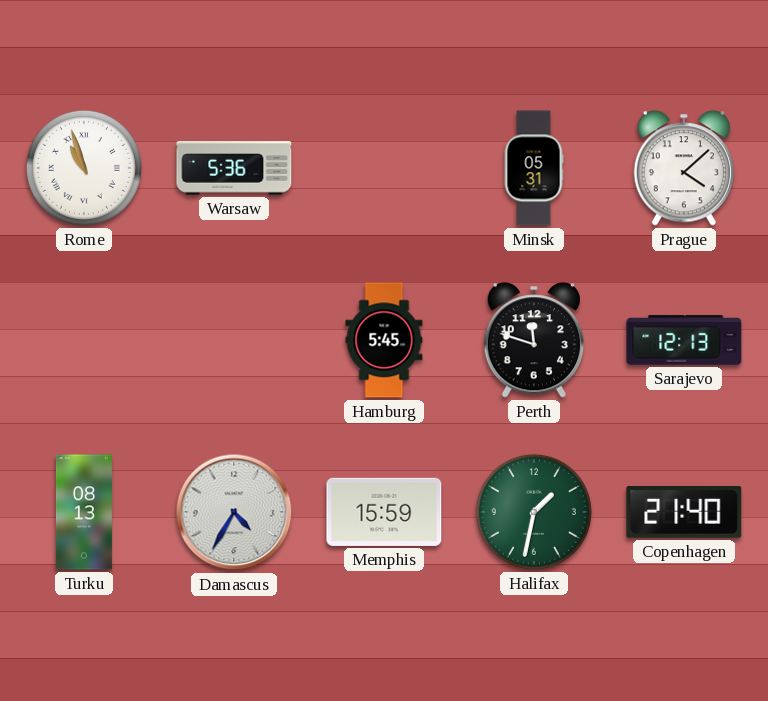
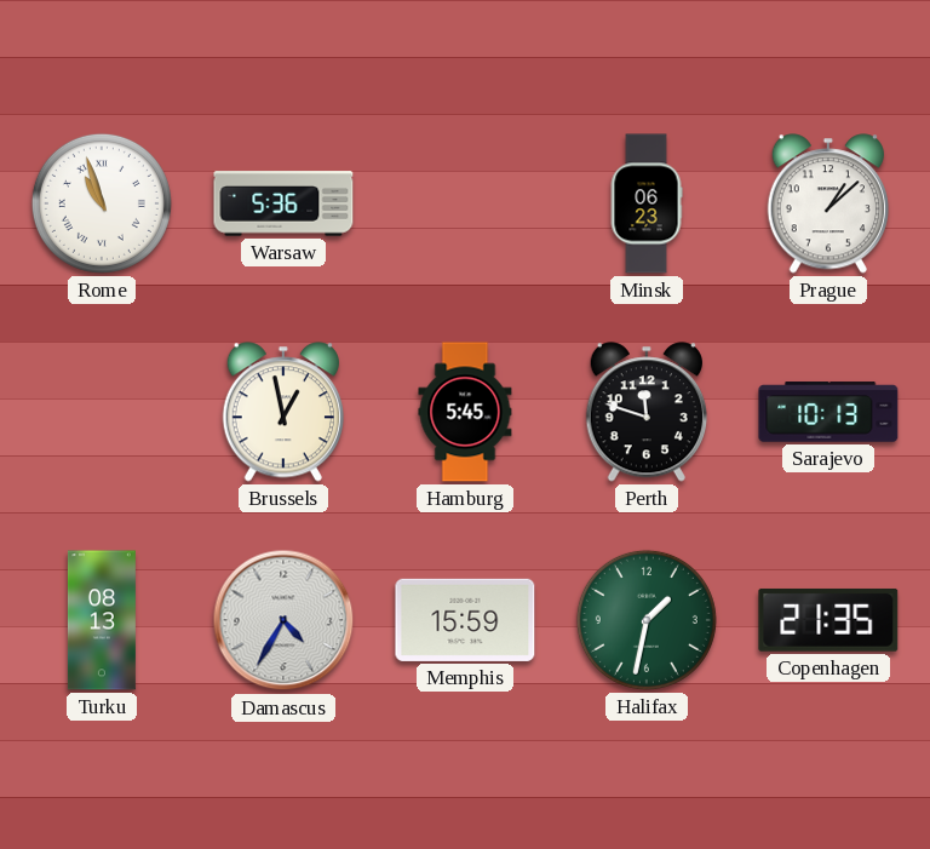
Minsk: 05:31 -> 06:23
Prague: 4:08 -> 1:08
Brussels: none -> 12:58
Sarajevo: 12:13 -> 10:13
Copenhagen: 21:40 -> 21:35
